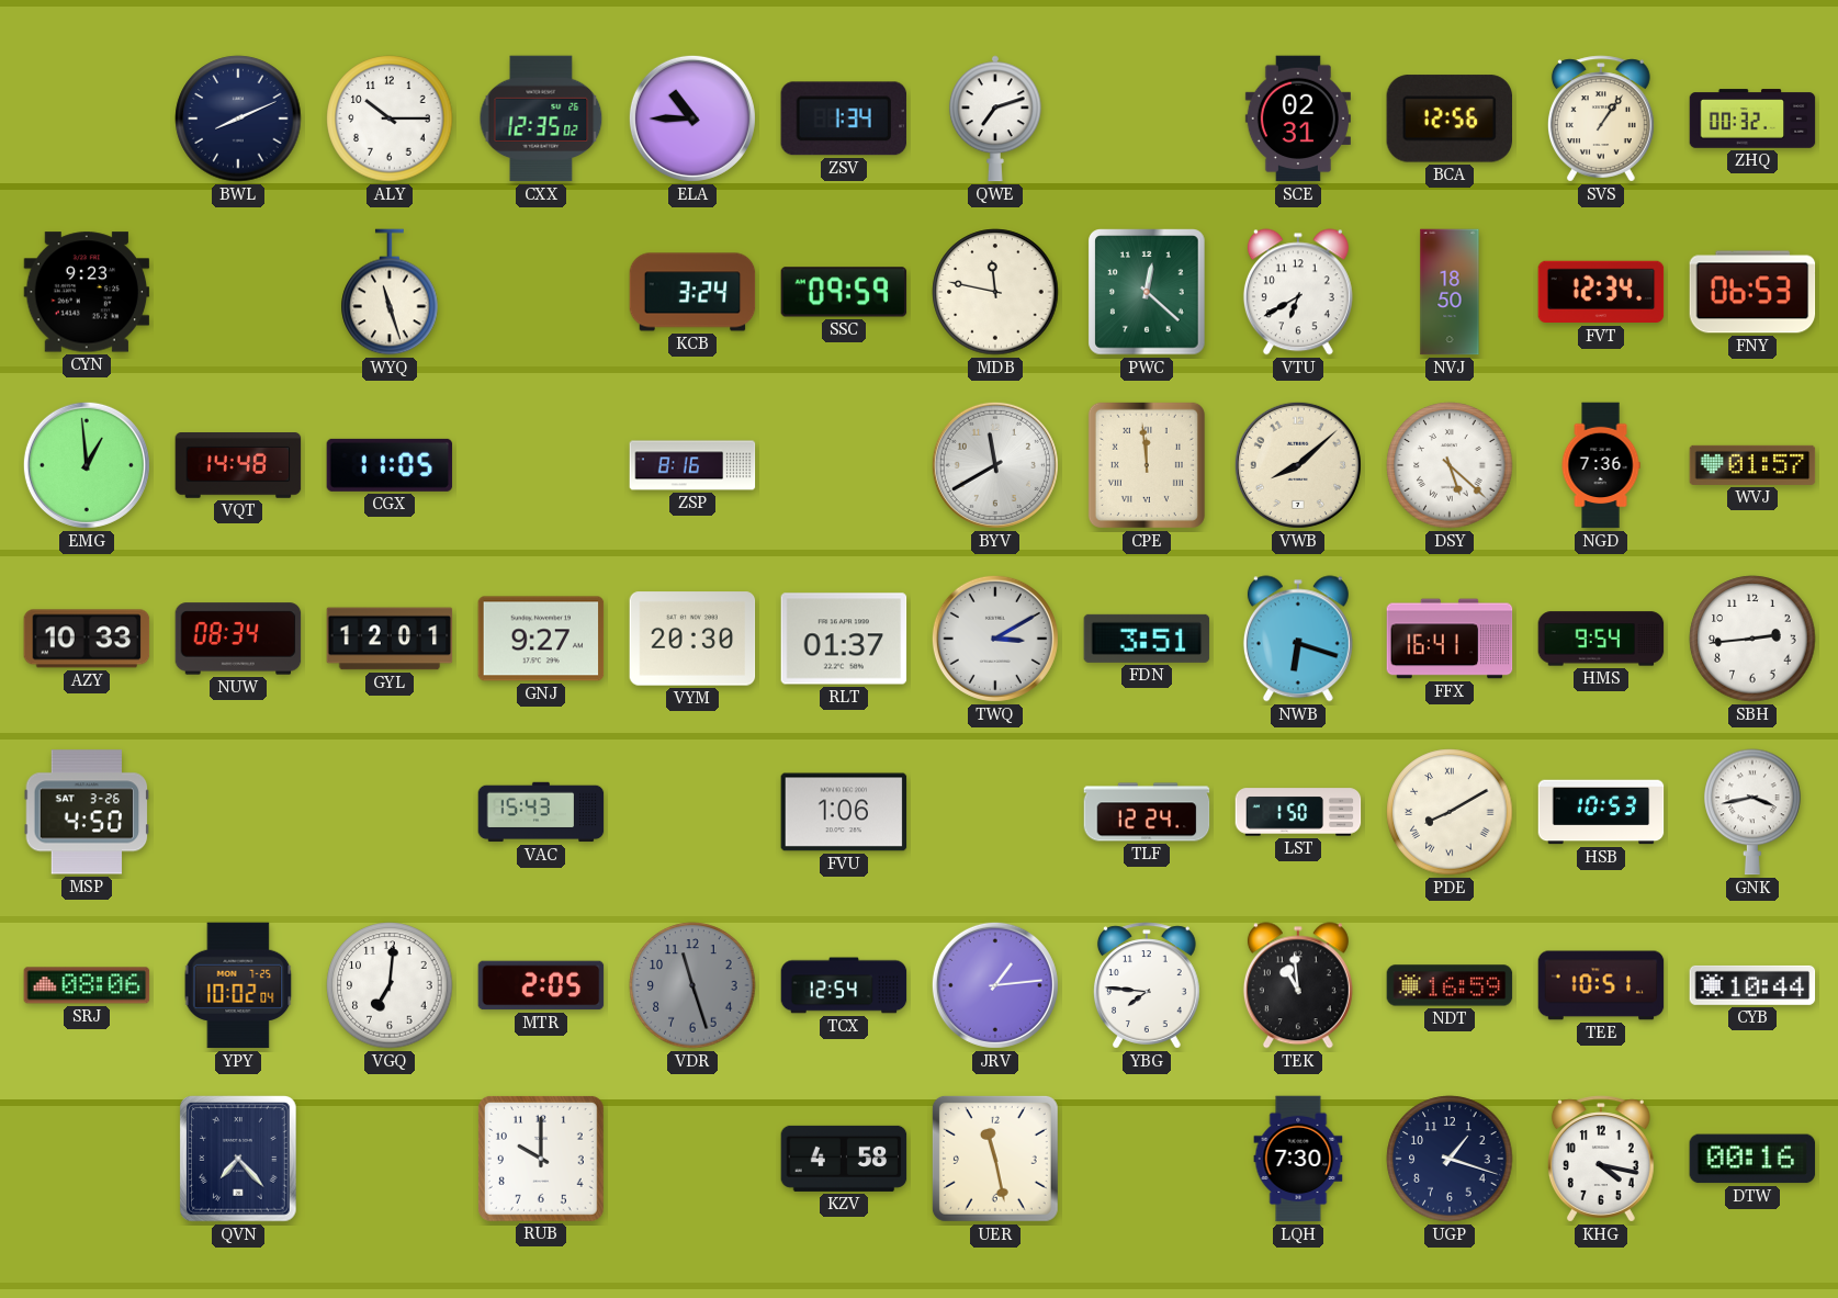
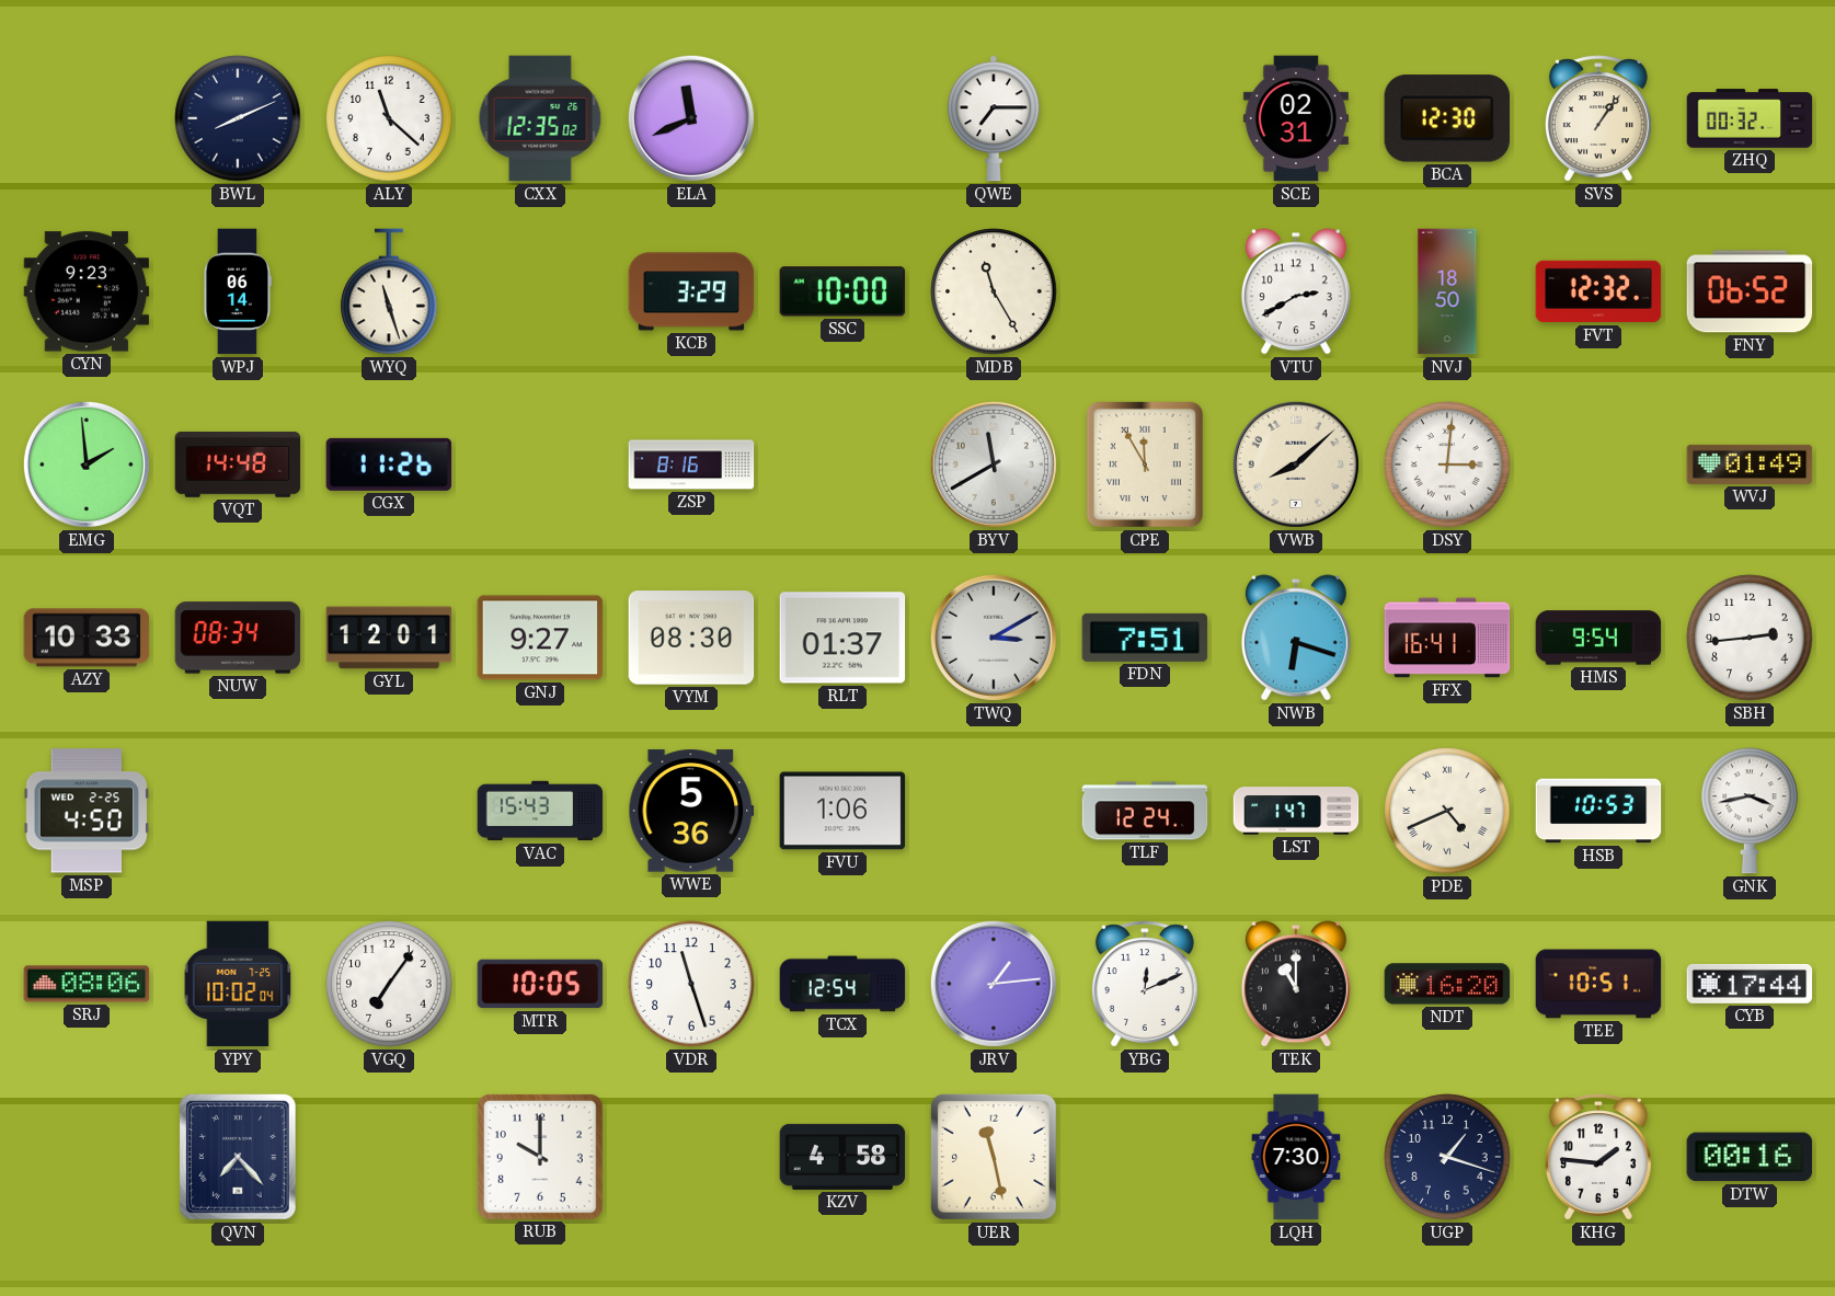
ALY: 10:15 -> 11:22
ELA: 10:45 -> 11:41
ZSV: 1:34 -> none
QWE: 7:12 -> 7:15
BCA: 12:56 -> 12:30
WPJ: none -> 06:14
KCB: 3:24 -> 3:29
SSC: 09:59 -> 10:00
MDB: 11:47 -> 11:25
PWC: 12:22 -> none
VTU: 6:40 -> 2:40
FVT: 12:34 -> 12:32
FNY: 06:53 -> 06:52
EMG: 12:59 -> 1:59
CGX: 11:05 -> 11:26
CPE: 11:59 -> 11:55
DSY: 5:22 -> 3:01
NGD: 7:36 -> none
WVJ: 01:57 -> 01:49
VYM: 20:30 -> 08:30
FDN: 3:51 -> 7:51
MSP date: SAT 3-26 -> WED 2-25
WWE: none -> 5:36
LST: 1:50 -> 1:47
PDE: 8:10 -> 4:41
VGQ: 7:01 -> 7:06
MTR: 2:05 -> 10:05
VDR dial: grey -> white
YBG: 7:46 -> 12:11
TEK: 10:59 -> 11:00
NDT: 16:59 -> 16:20
CYB: 10:44 -> 17:44
KHG: 4:17 -> 1:46
